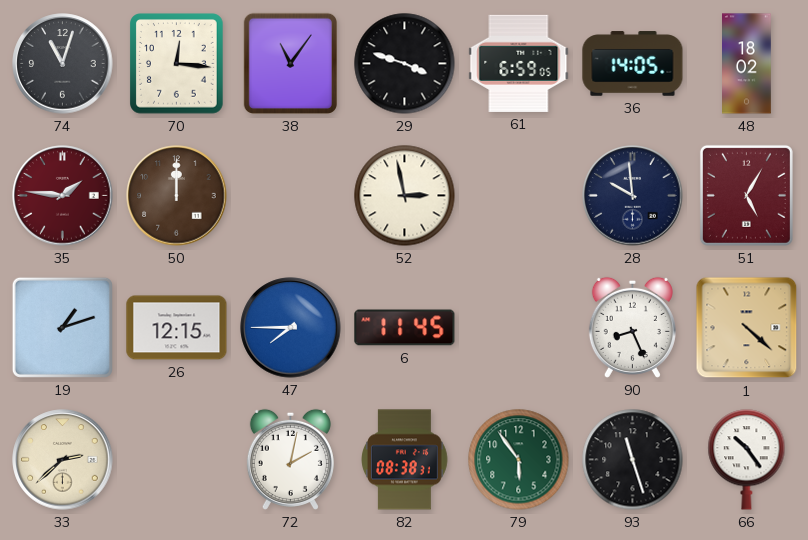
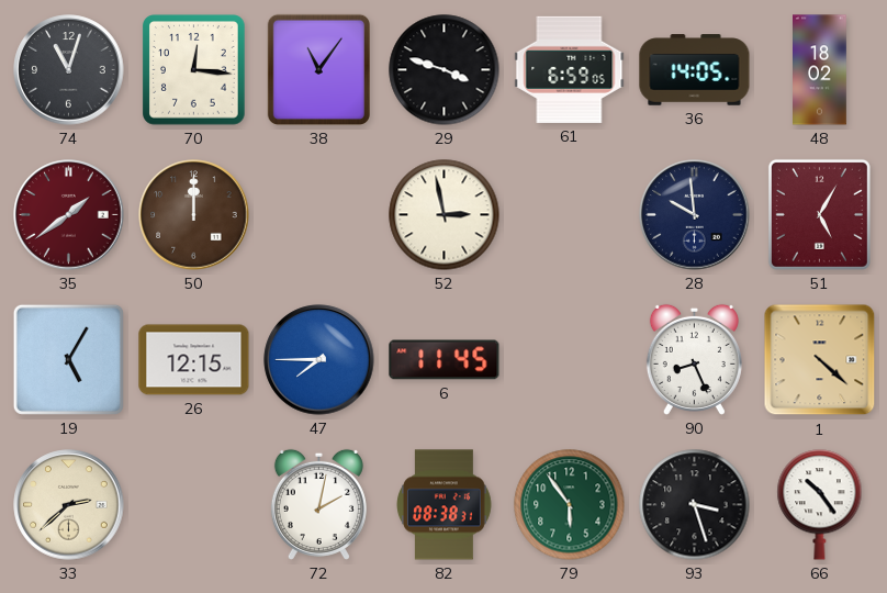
35: 1:46 -> 1:39
19: 1:12 -> 5:05
93: 11:27 -> 3:27
